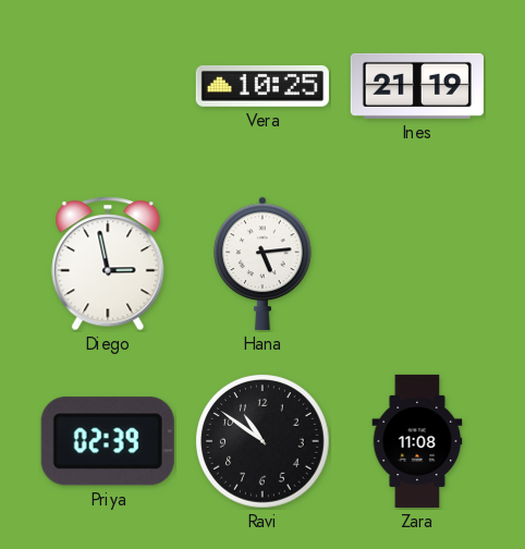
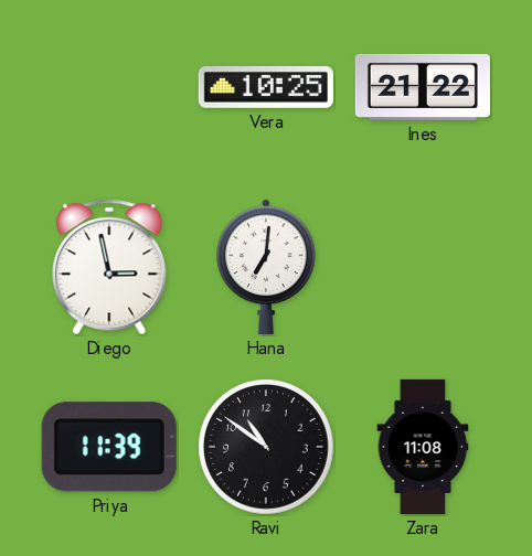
Ines: 21:19 -> 21:22
Hana: 5:14 -> 7:01
Priya: 02:39 -> 11:39
